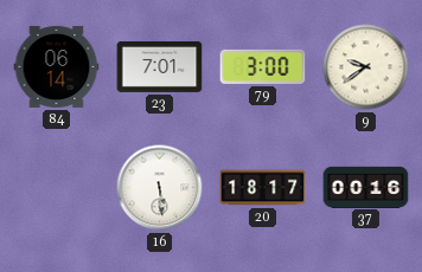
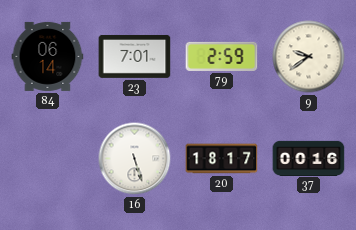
79: 3:00 -> 2:59
16: 5:29 -> 5:27
